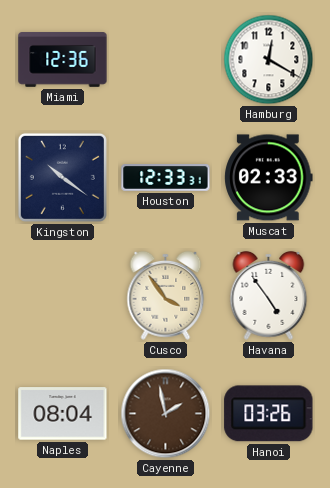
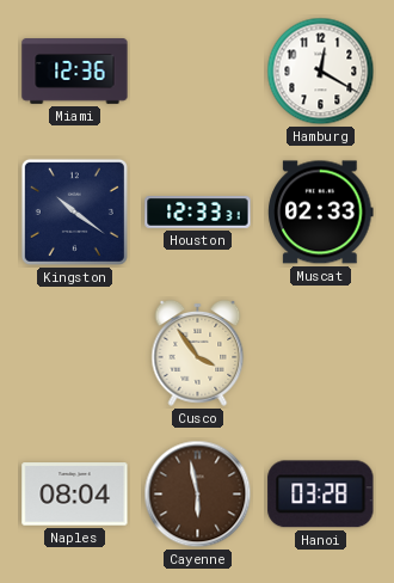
Havana: 4:54 -> none
Cayenne: 1:58 -> 5:58
Hanoi: 03:26 -> 03:28
